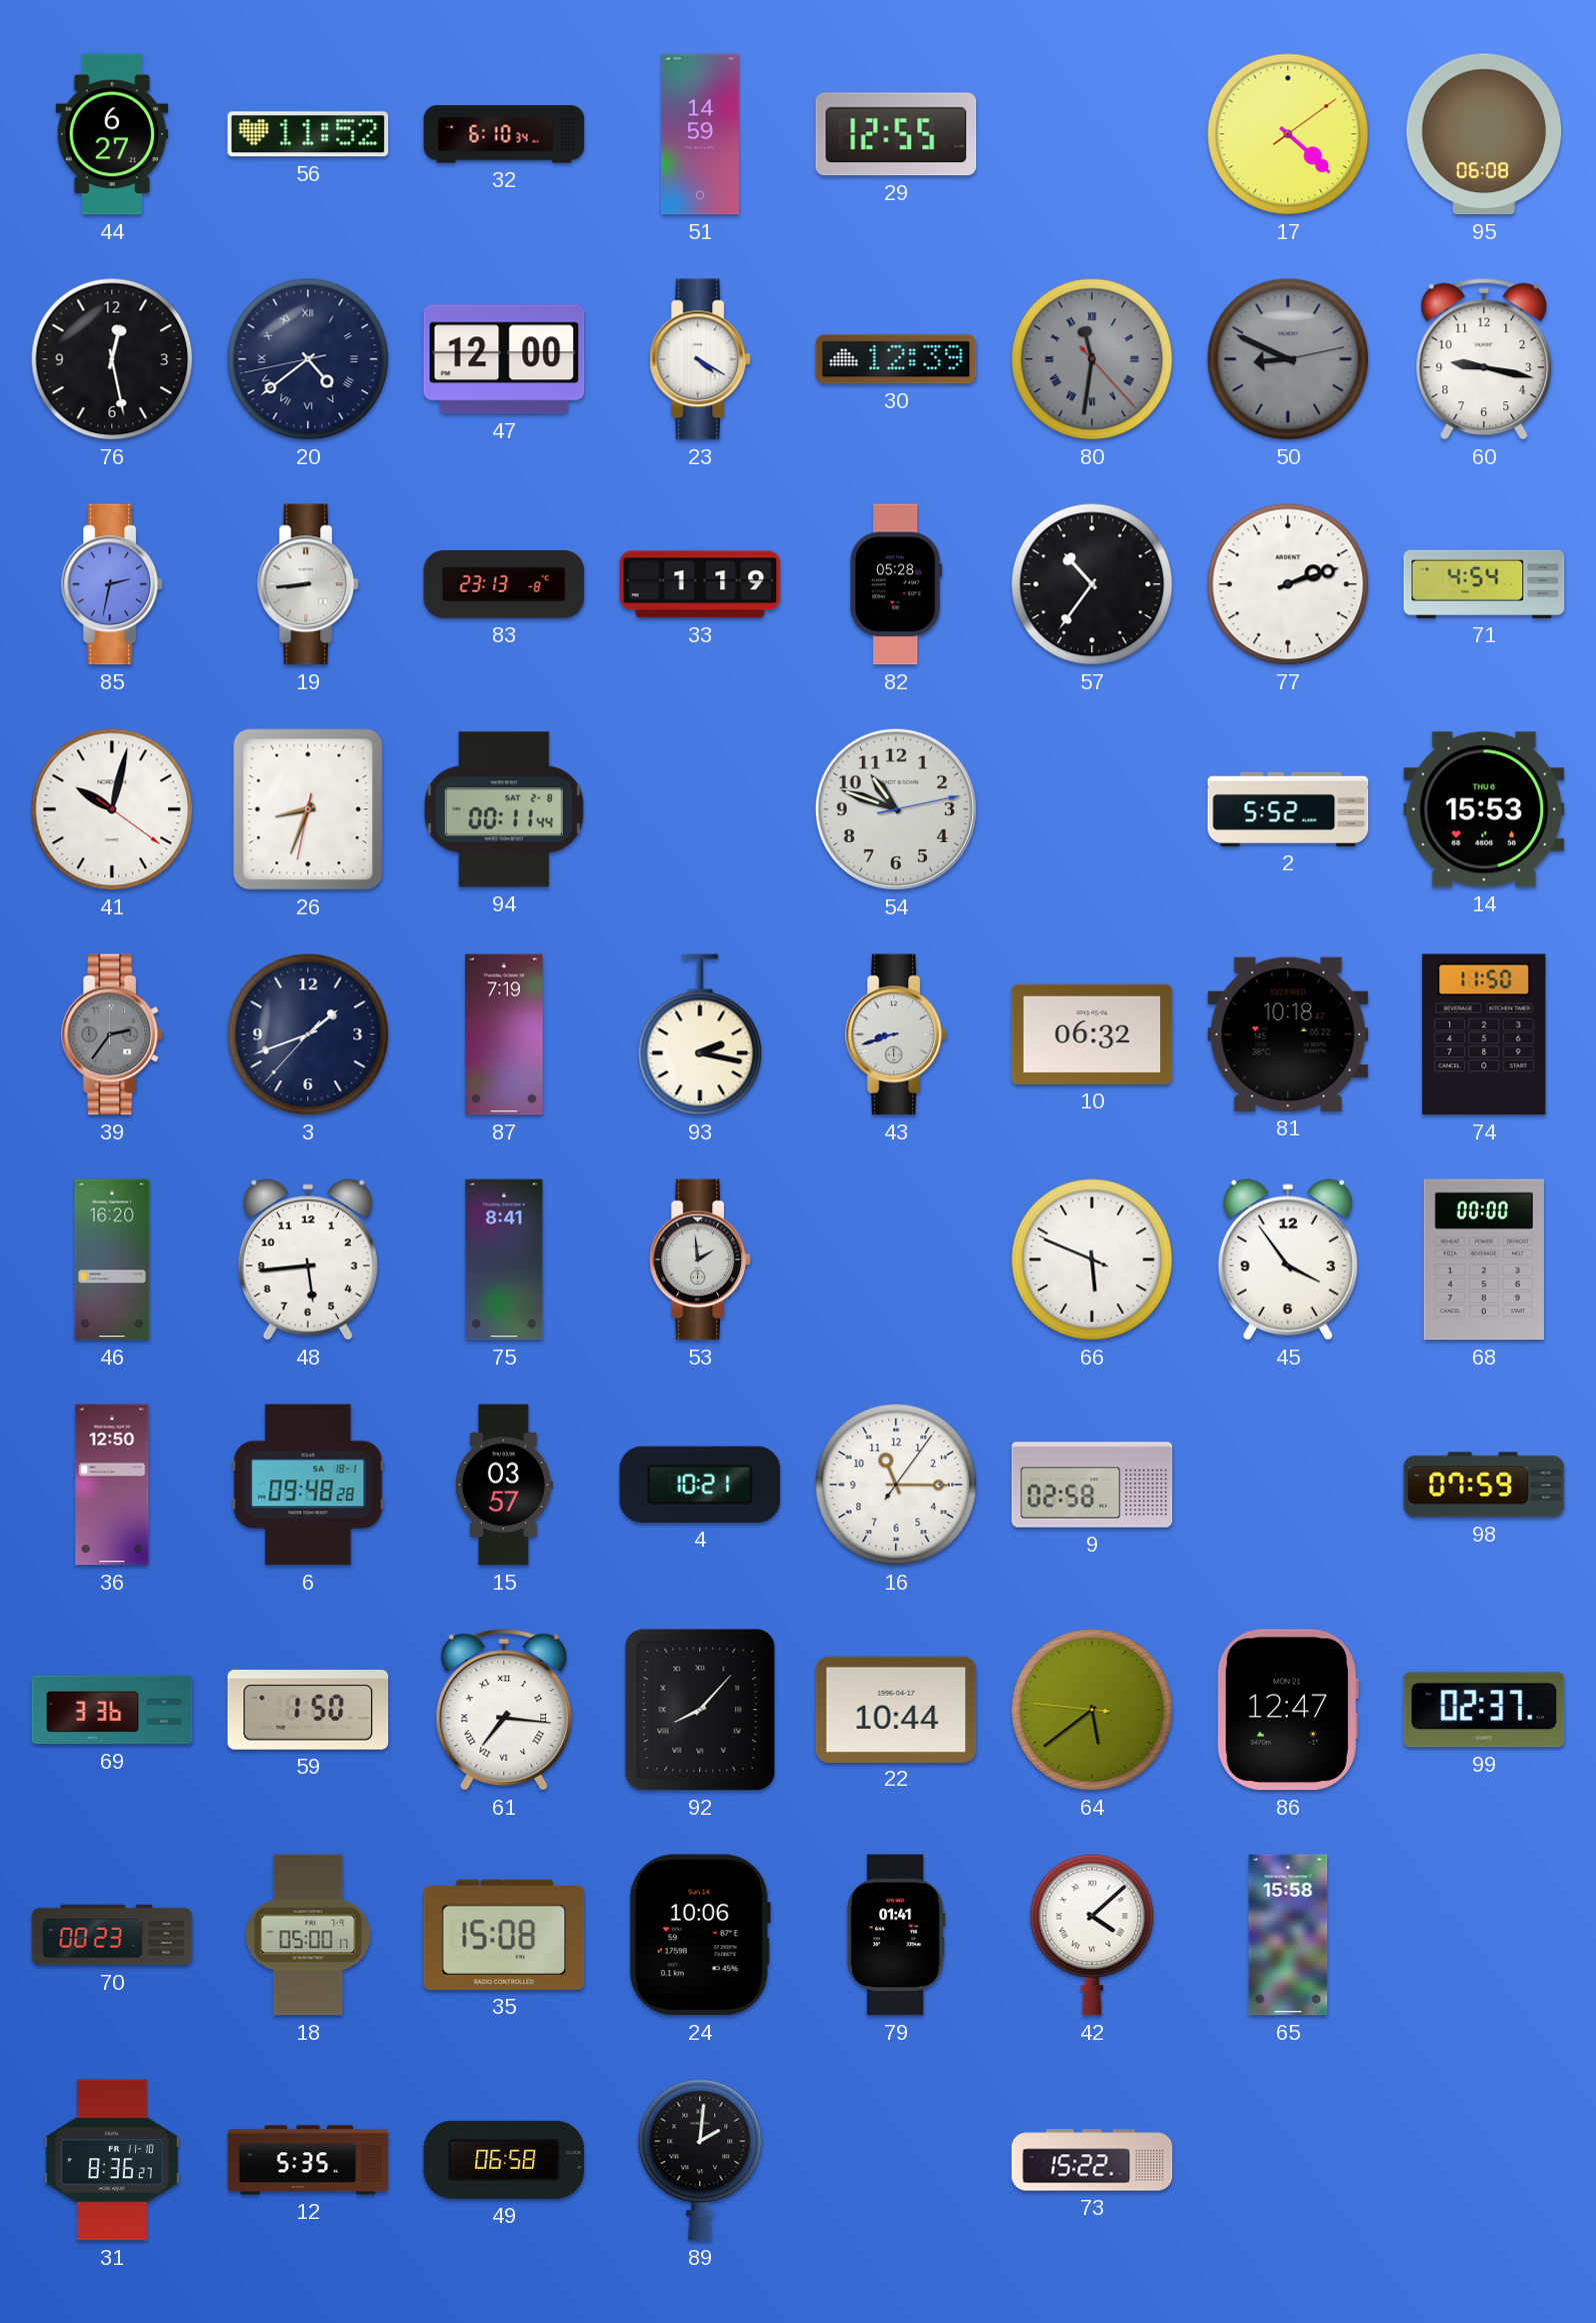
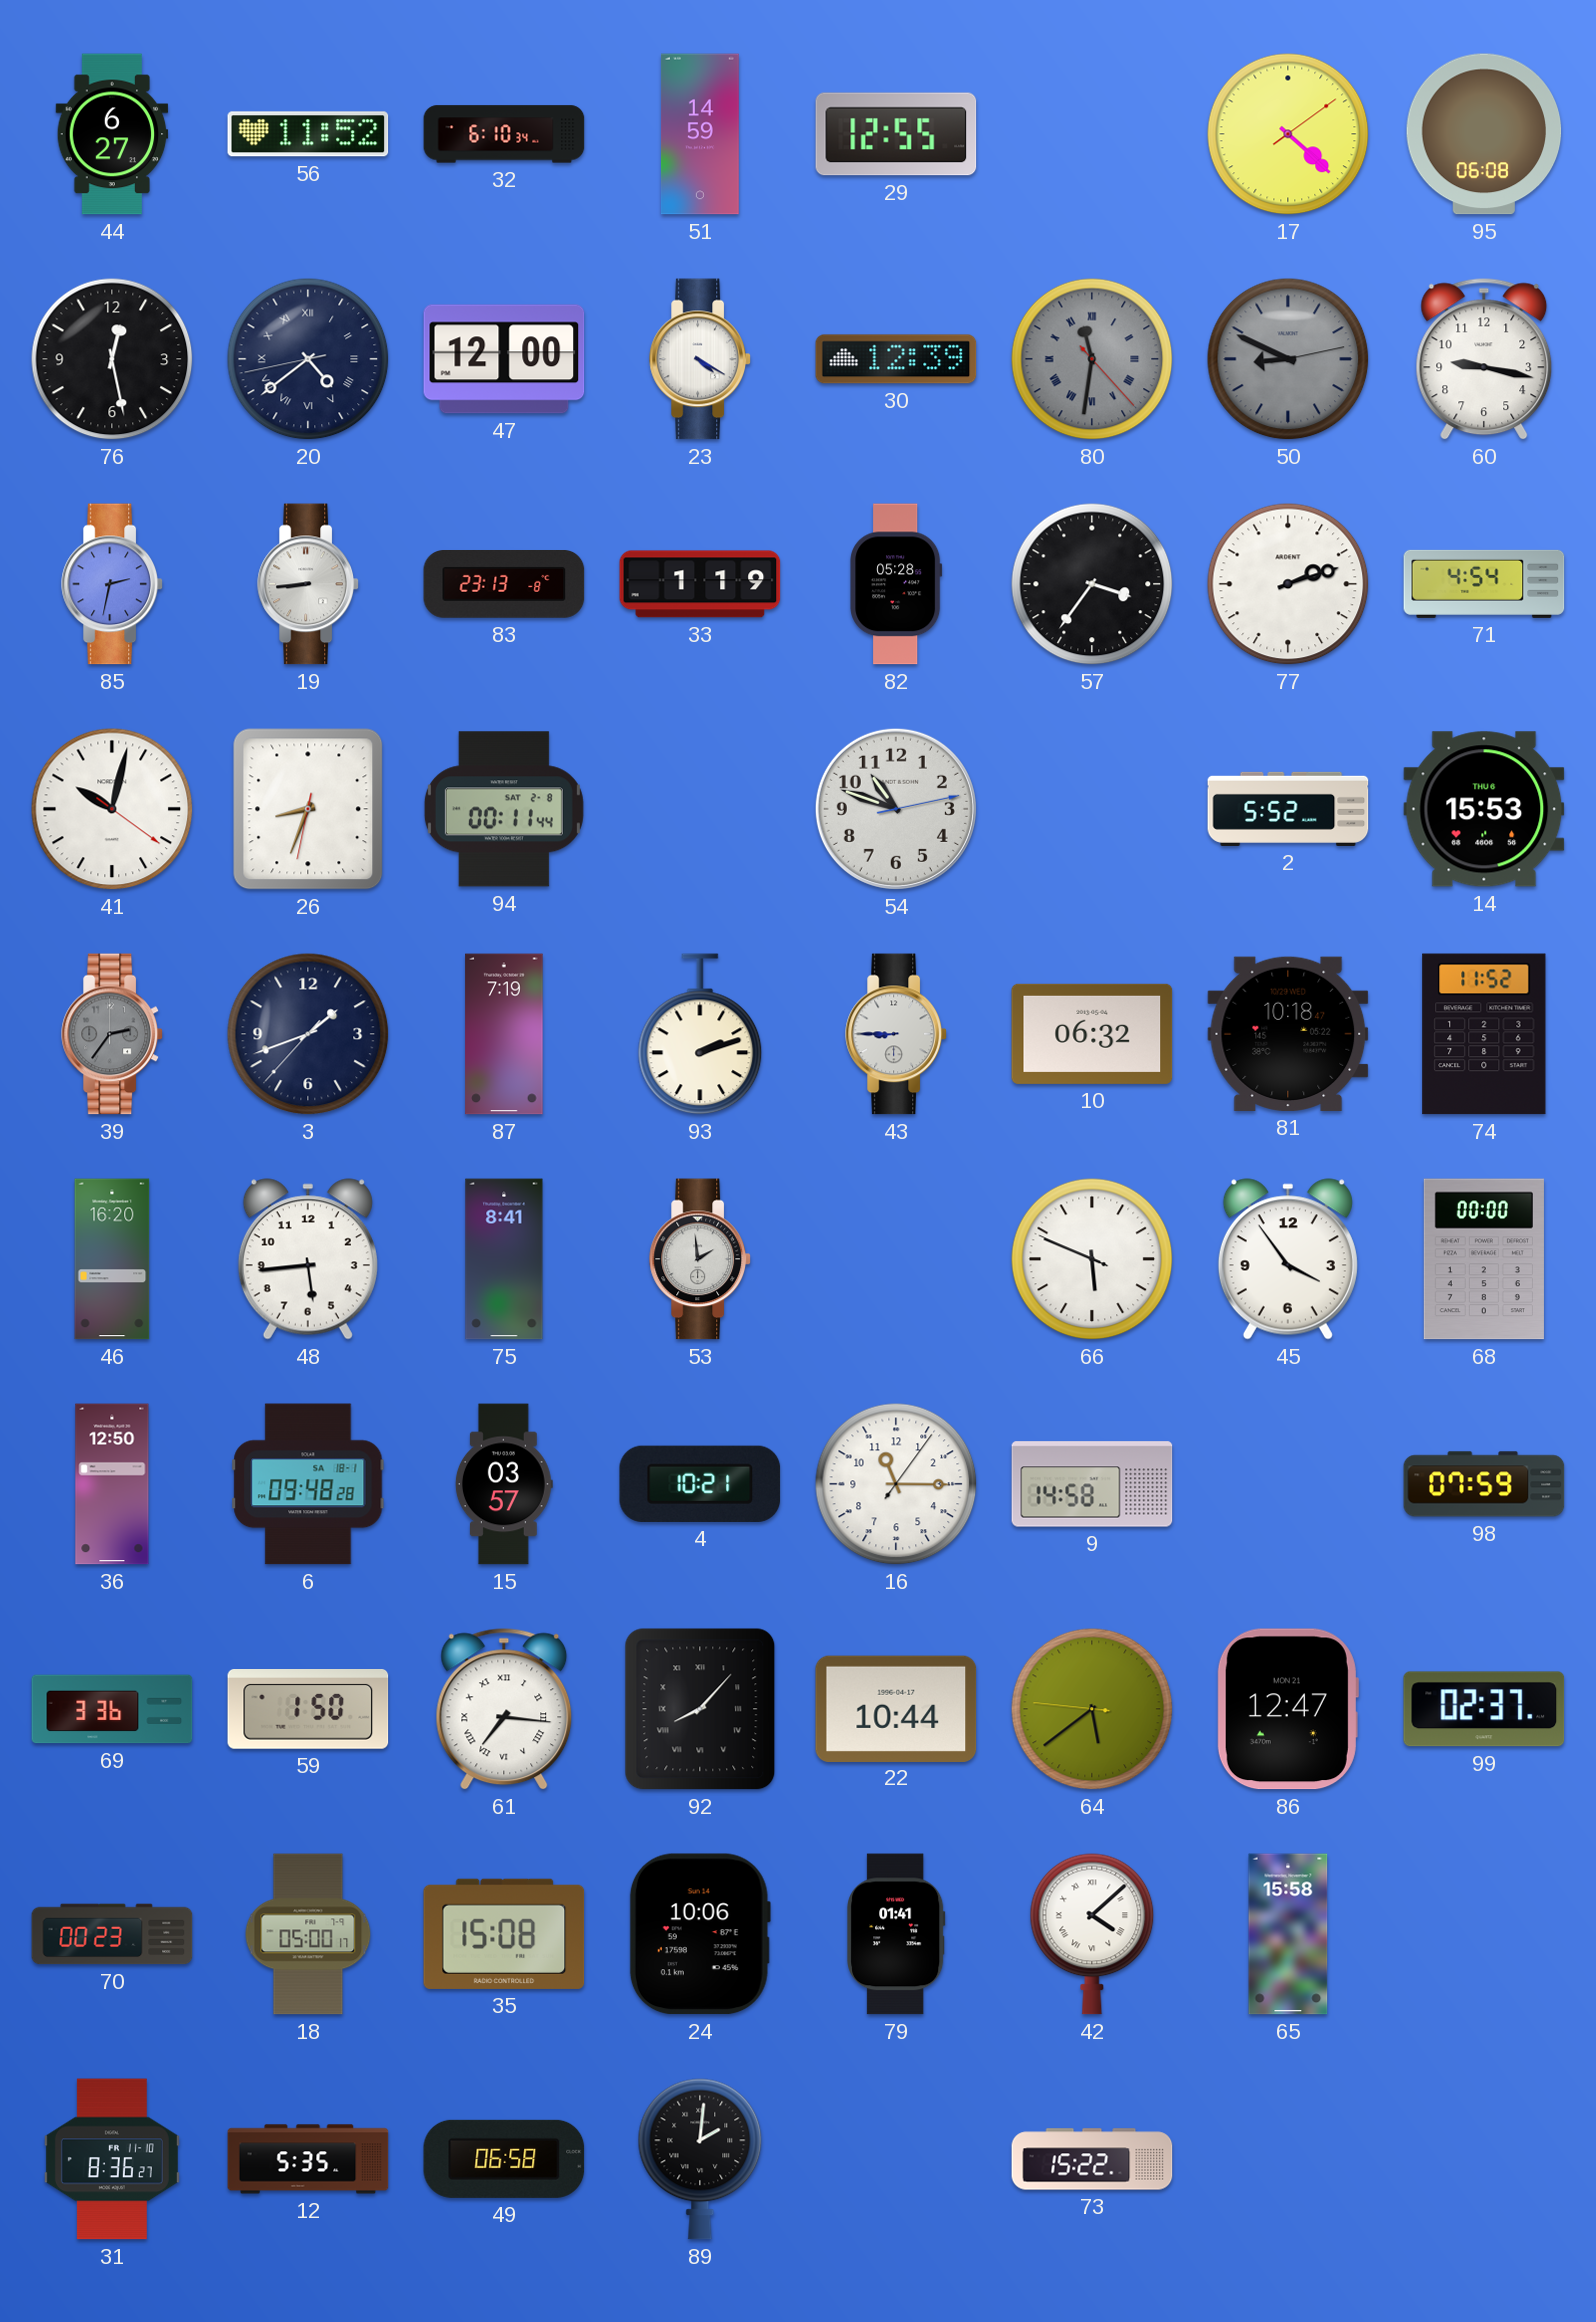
57: 10:36 -> 3:36
93: 2:17 -> 2:12
43: 8:42 -> 8:45
74: 11:50 -> 11:52
9: 02:58 -> 14:58
